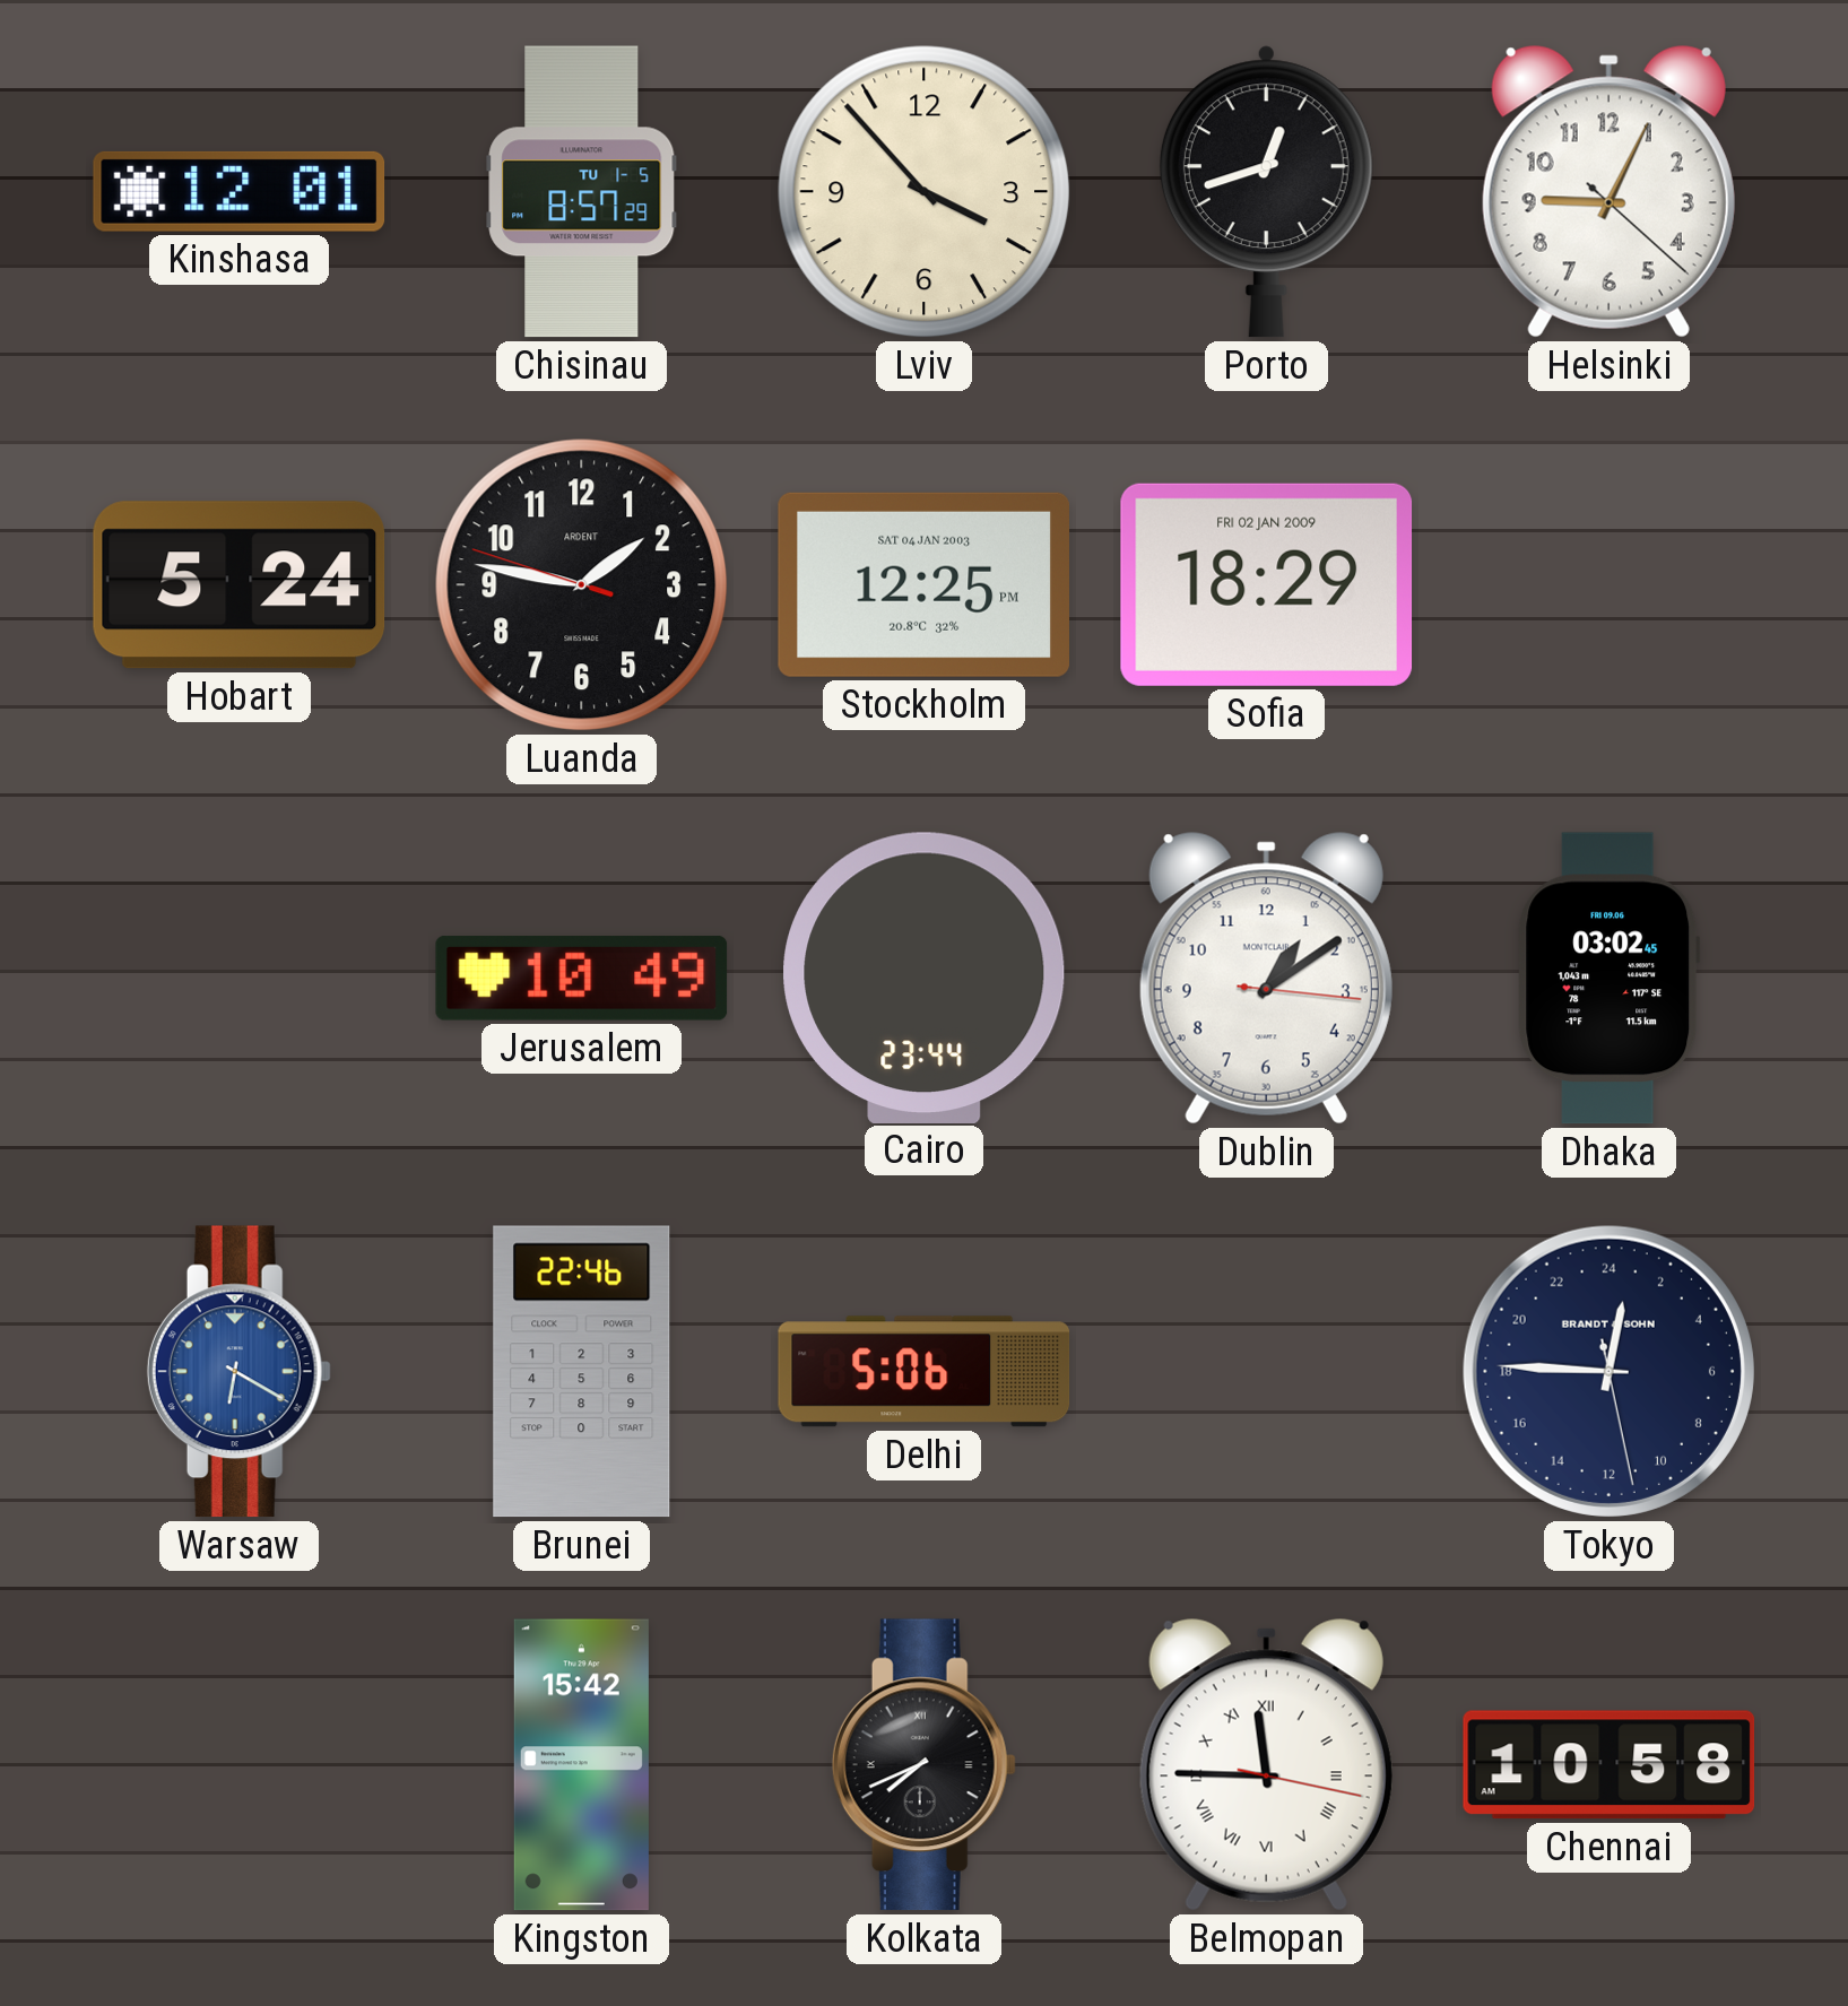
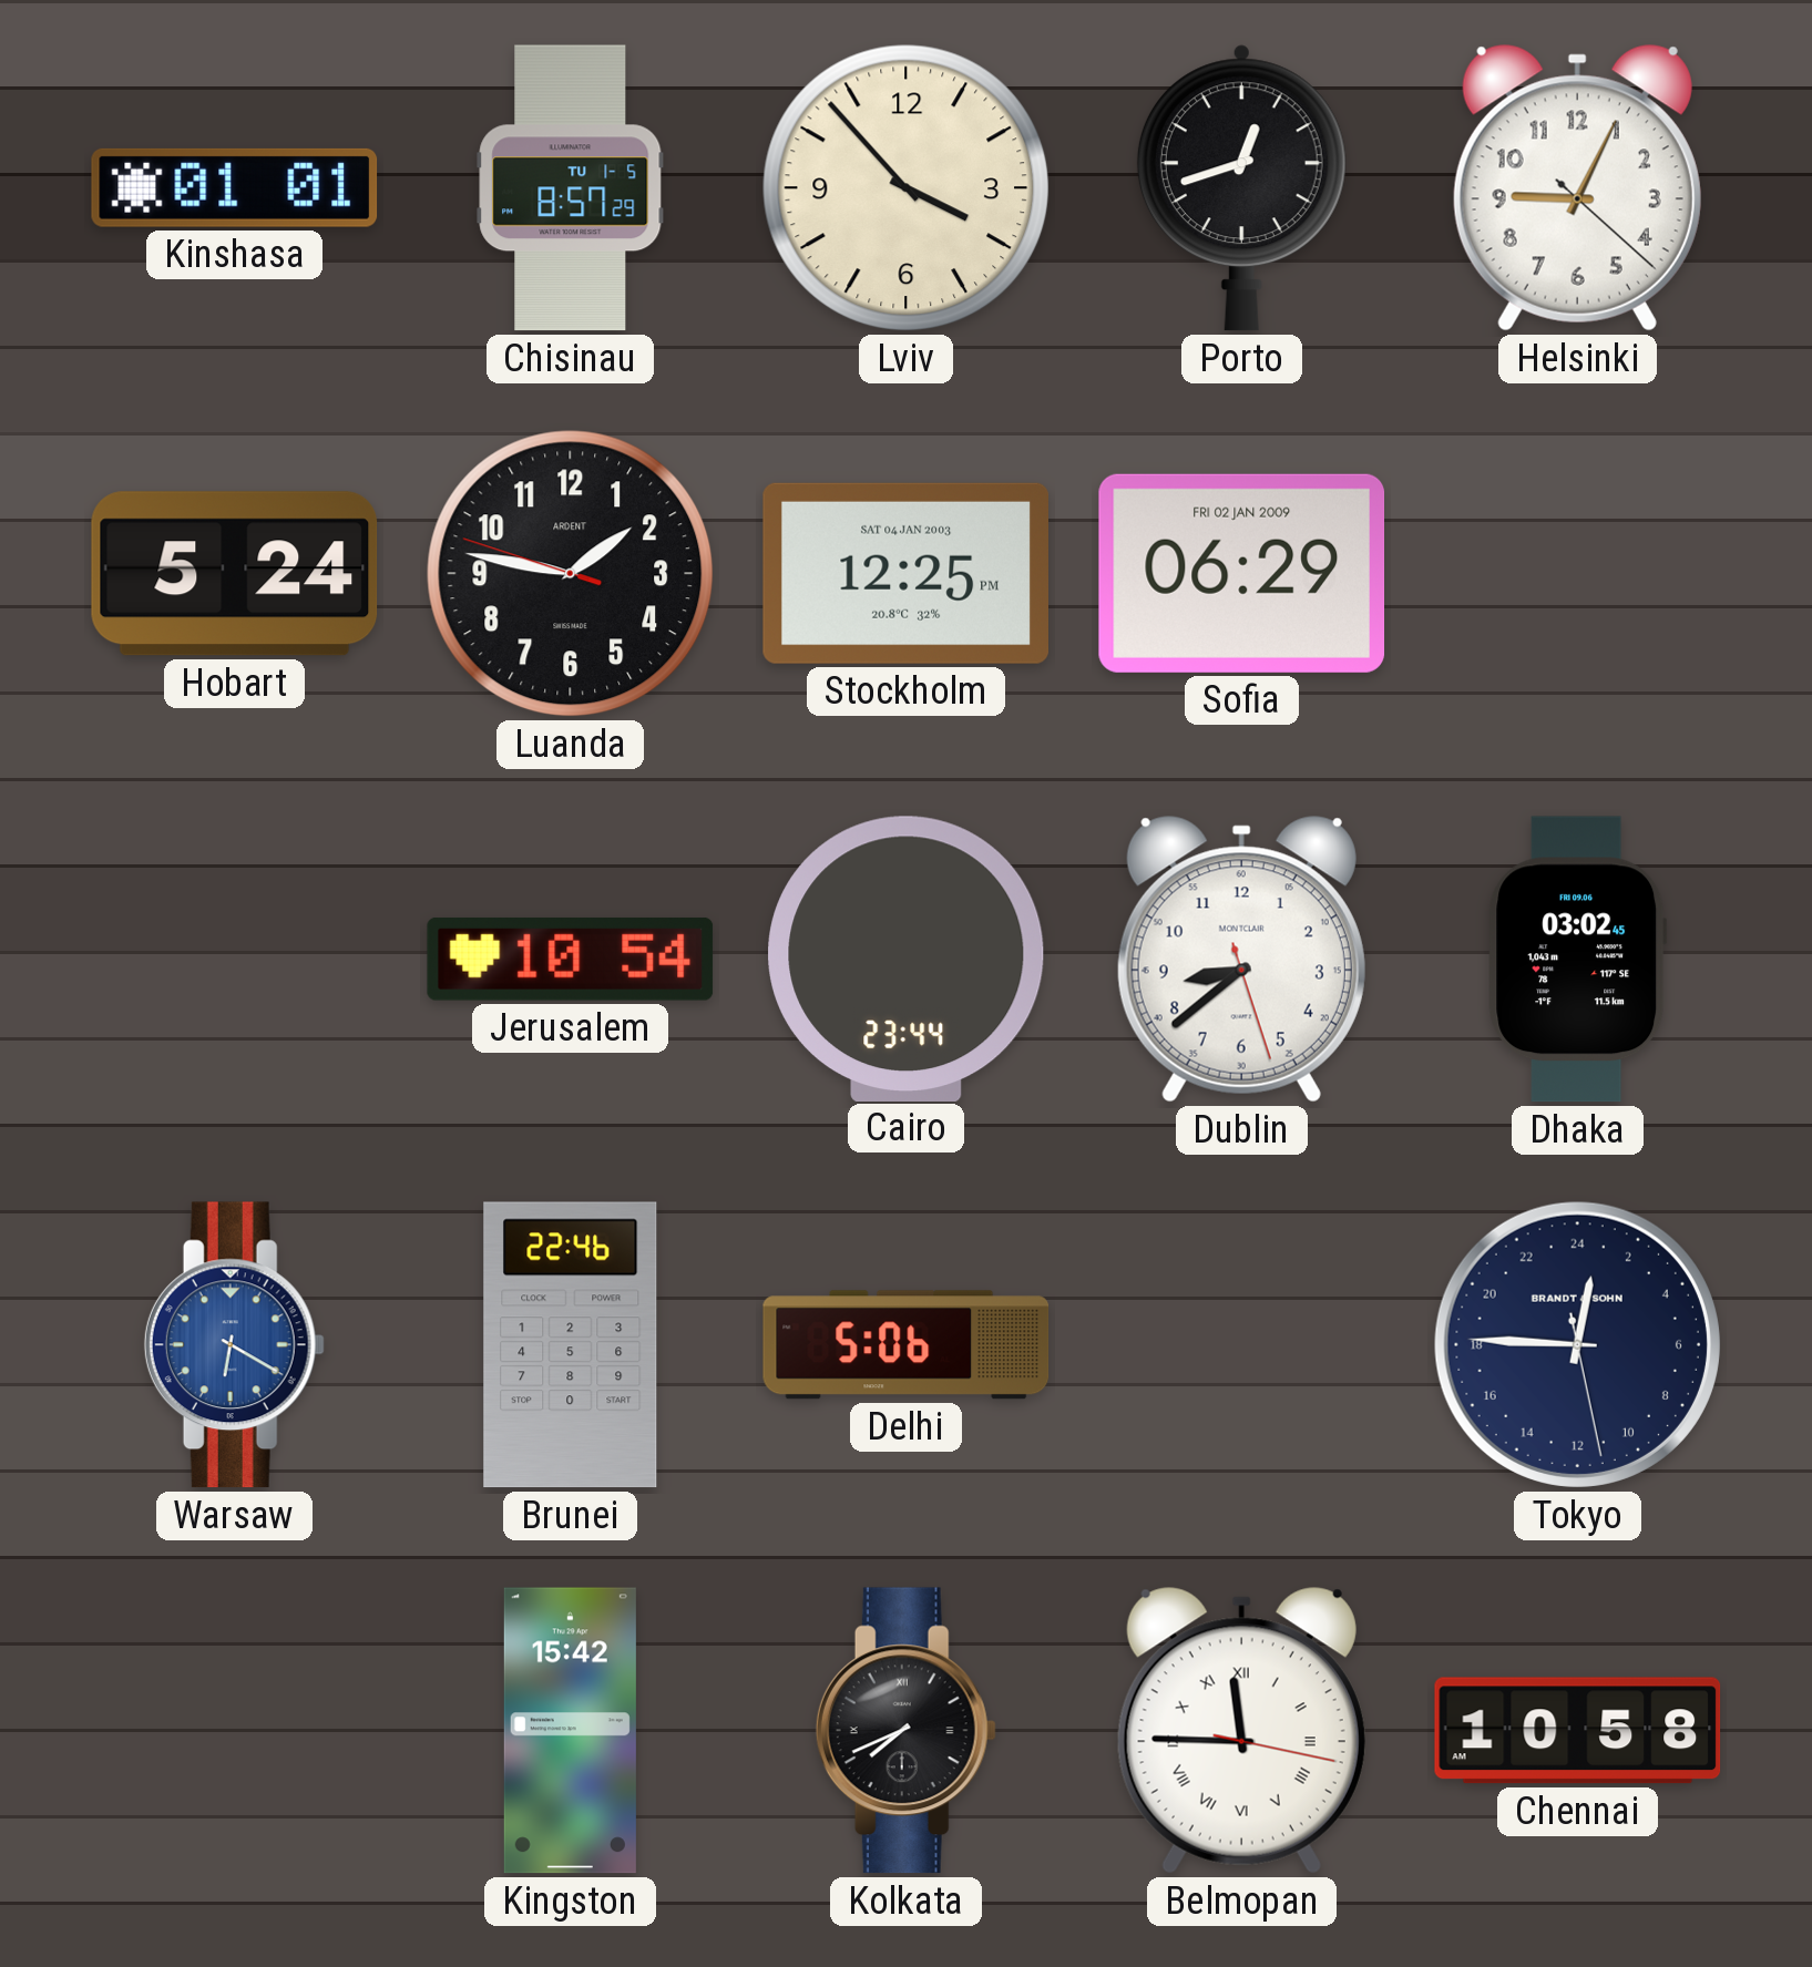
Kinshasa: 12:01 -> 01:01
Sofia: 18:29 -> 06:29
Jerusalem: 10:49 -> 10:54
Dublin: 1:09 -> 8:38
